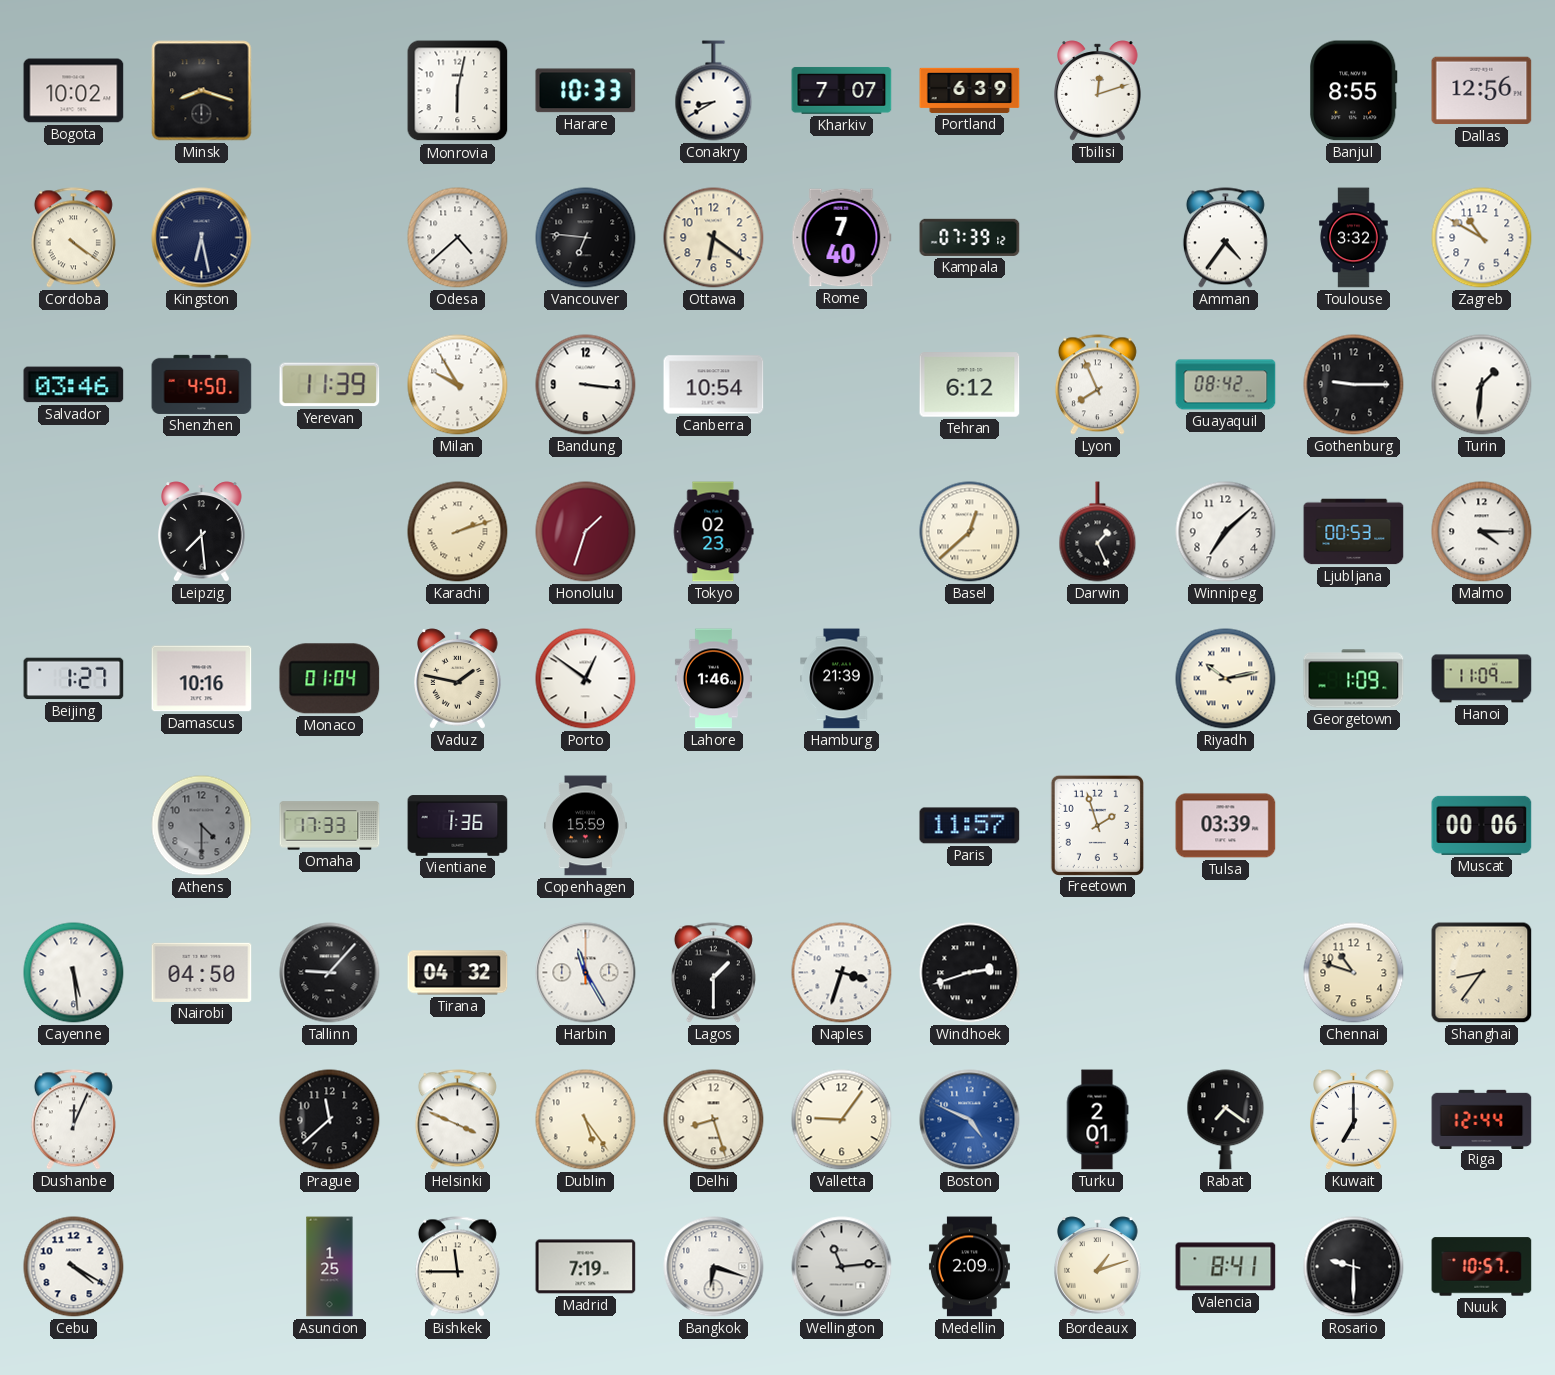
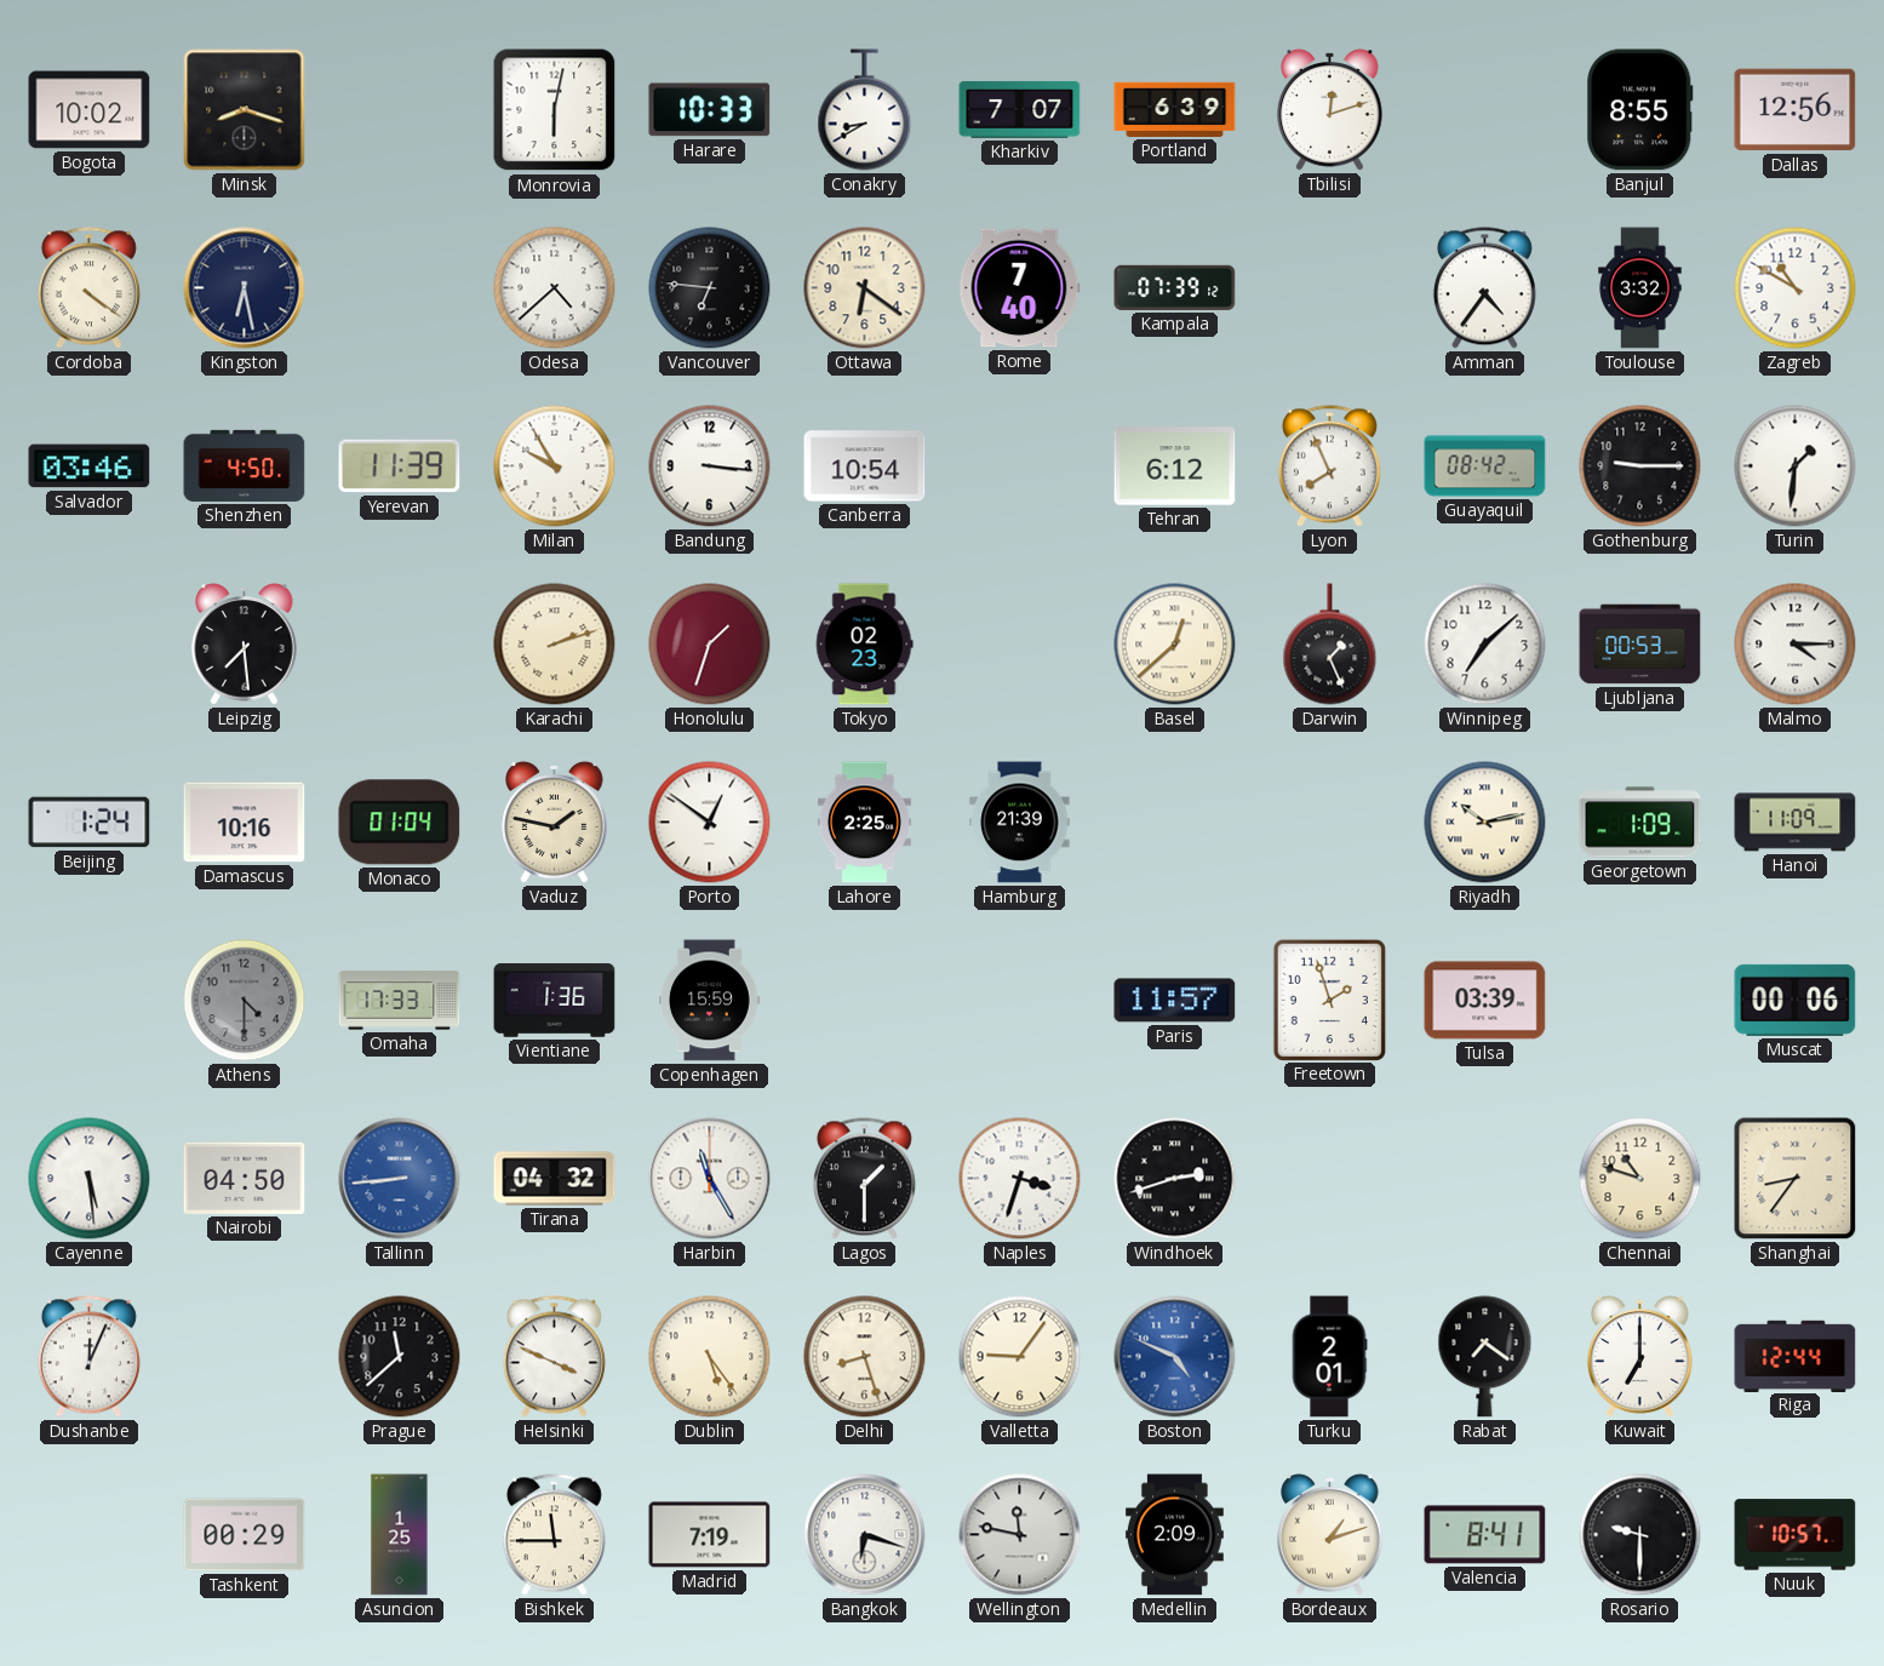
Beijing: 1:27 -> 1:24
Lahore: 1:46 -> 2:25
Tallinn: 9:07 -> 8:44
Tallinn dial: black -> blue
Cebu: 4:20 -> none
Tashkent: none -> 00:29
Wellington: 11:14 -> 11:47
